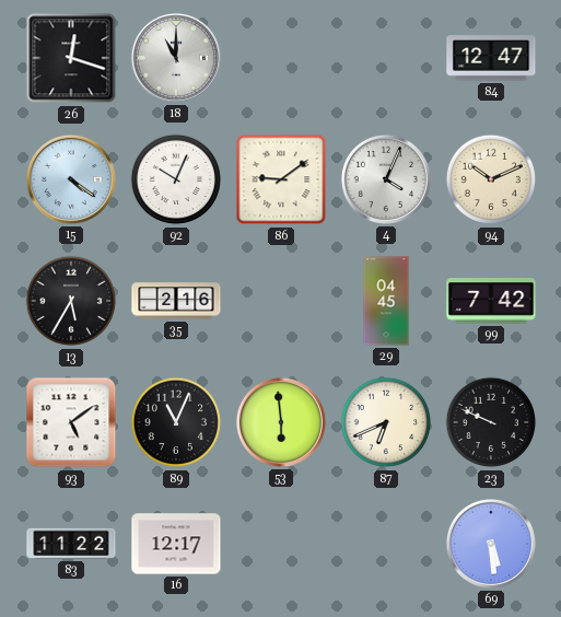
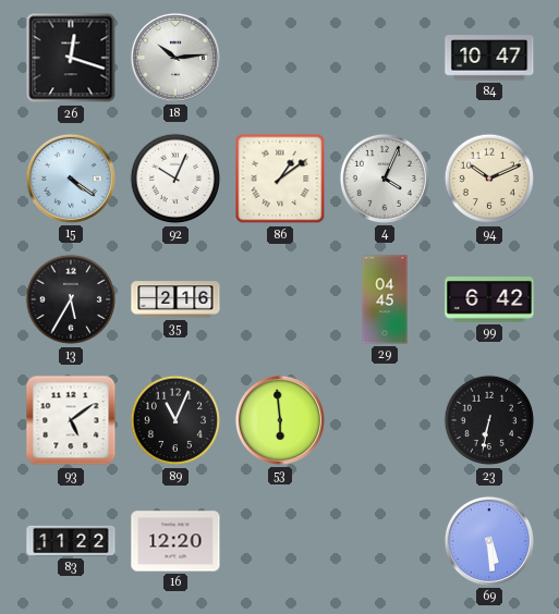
18: 11:00 -> 10:14
84: 12:47 -> 10:47
86: 9:09 -> 1:09
99: 7:42 -> 6:42
87: 6:41 -> none
23: 9:49 -> 6:32
16: 12:17 -> 12:20
